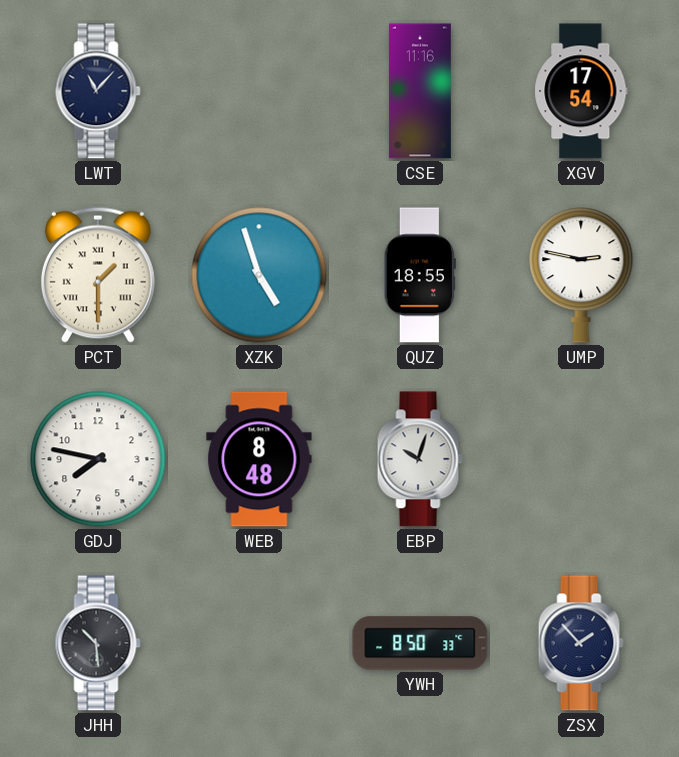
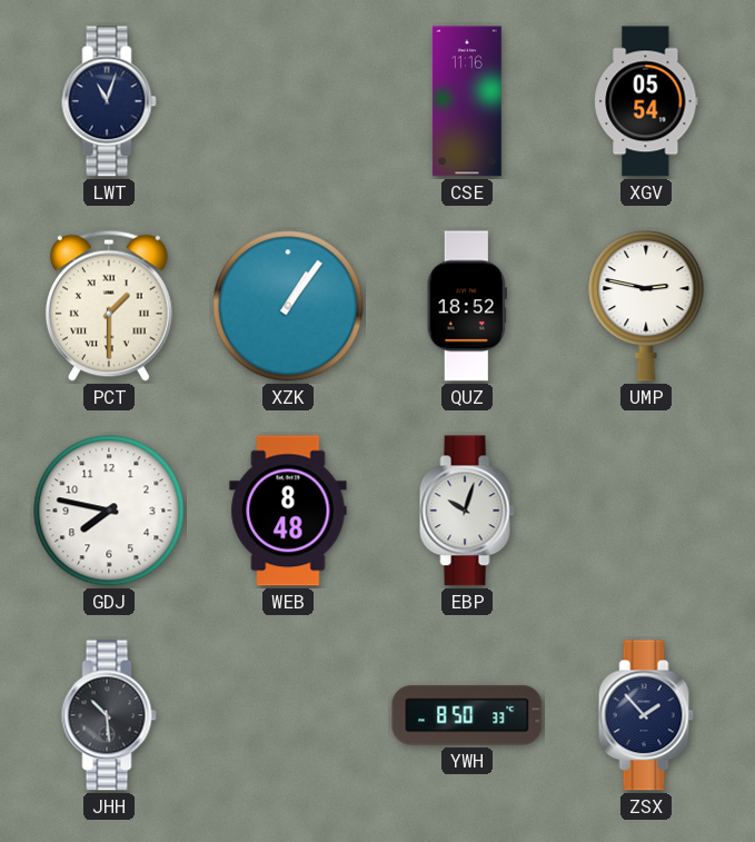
LWT: 11:07 -> 11:03
XGV: 17:54 -> 05:54
XZK: 4:57 -> 1:06
QUZ: 18:55 -> 18:52
